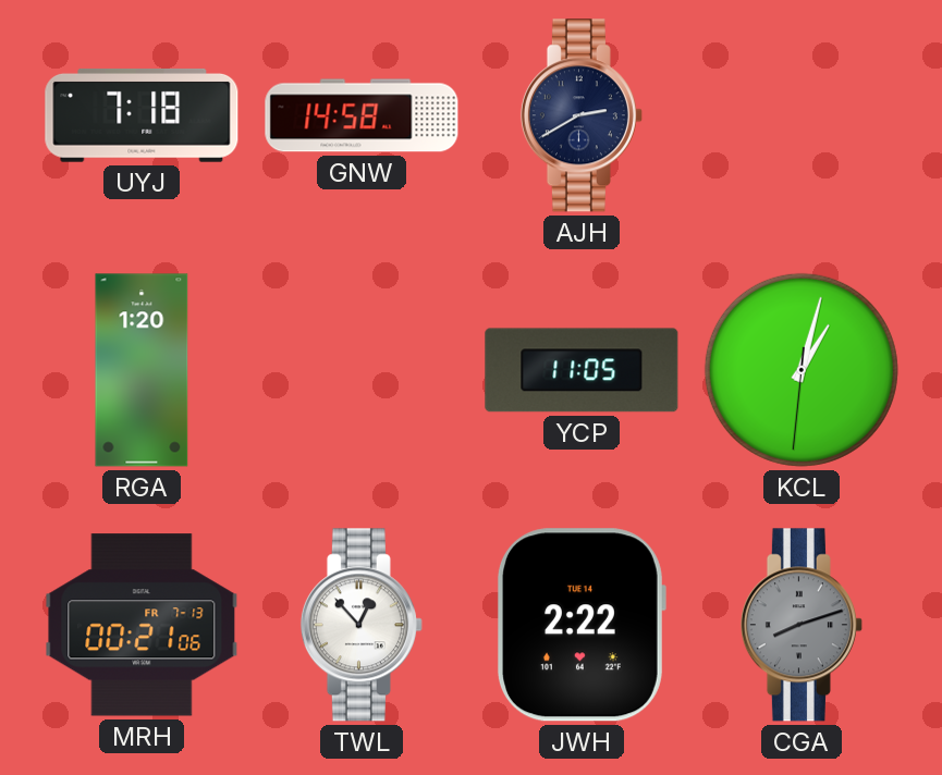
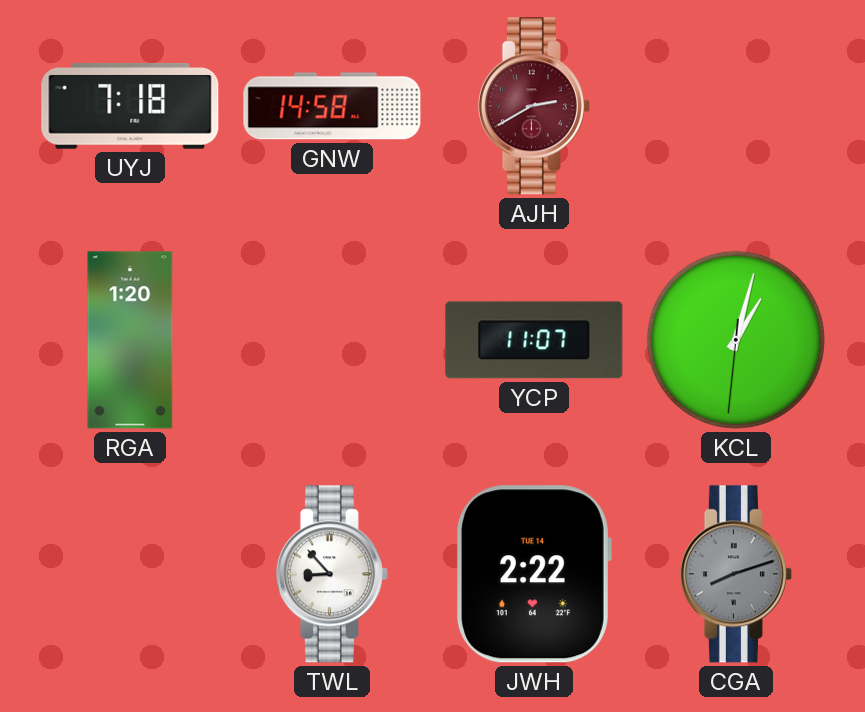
AJH dial: navy -> burgundy
YCP: 11:05 -> 11:07
MRH: 00:21 -> none
TWL: 12:53 -> 8:53
